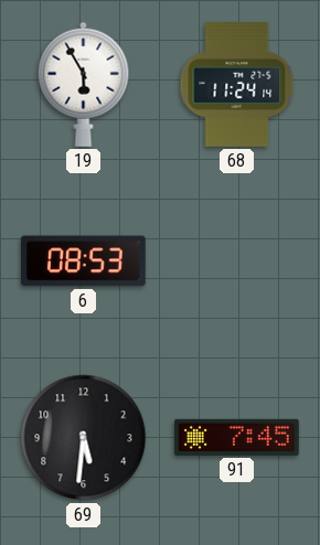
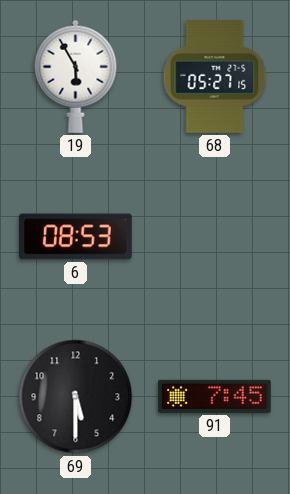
68: 11:24 -> 05:27
69: 5:31 -> 5:30
